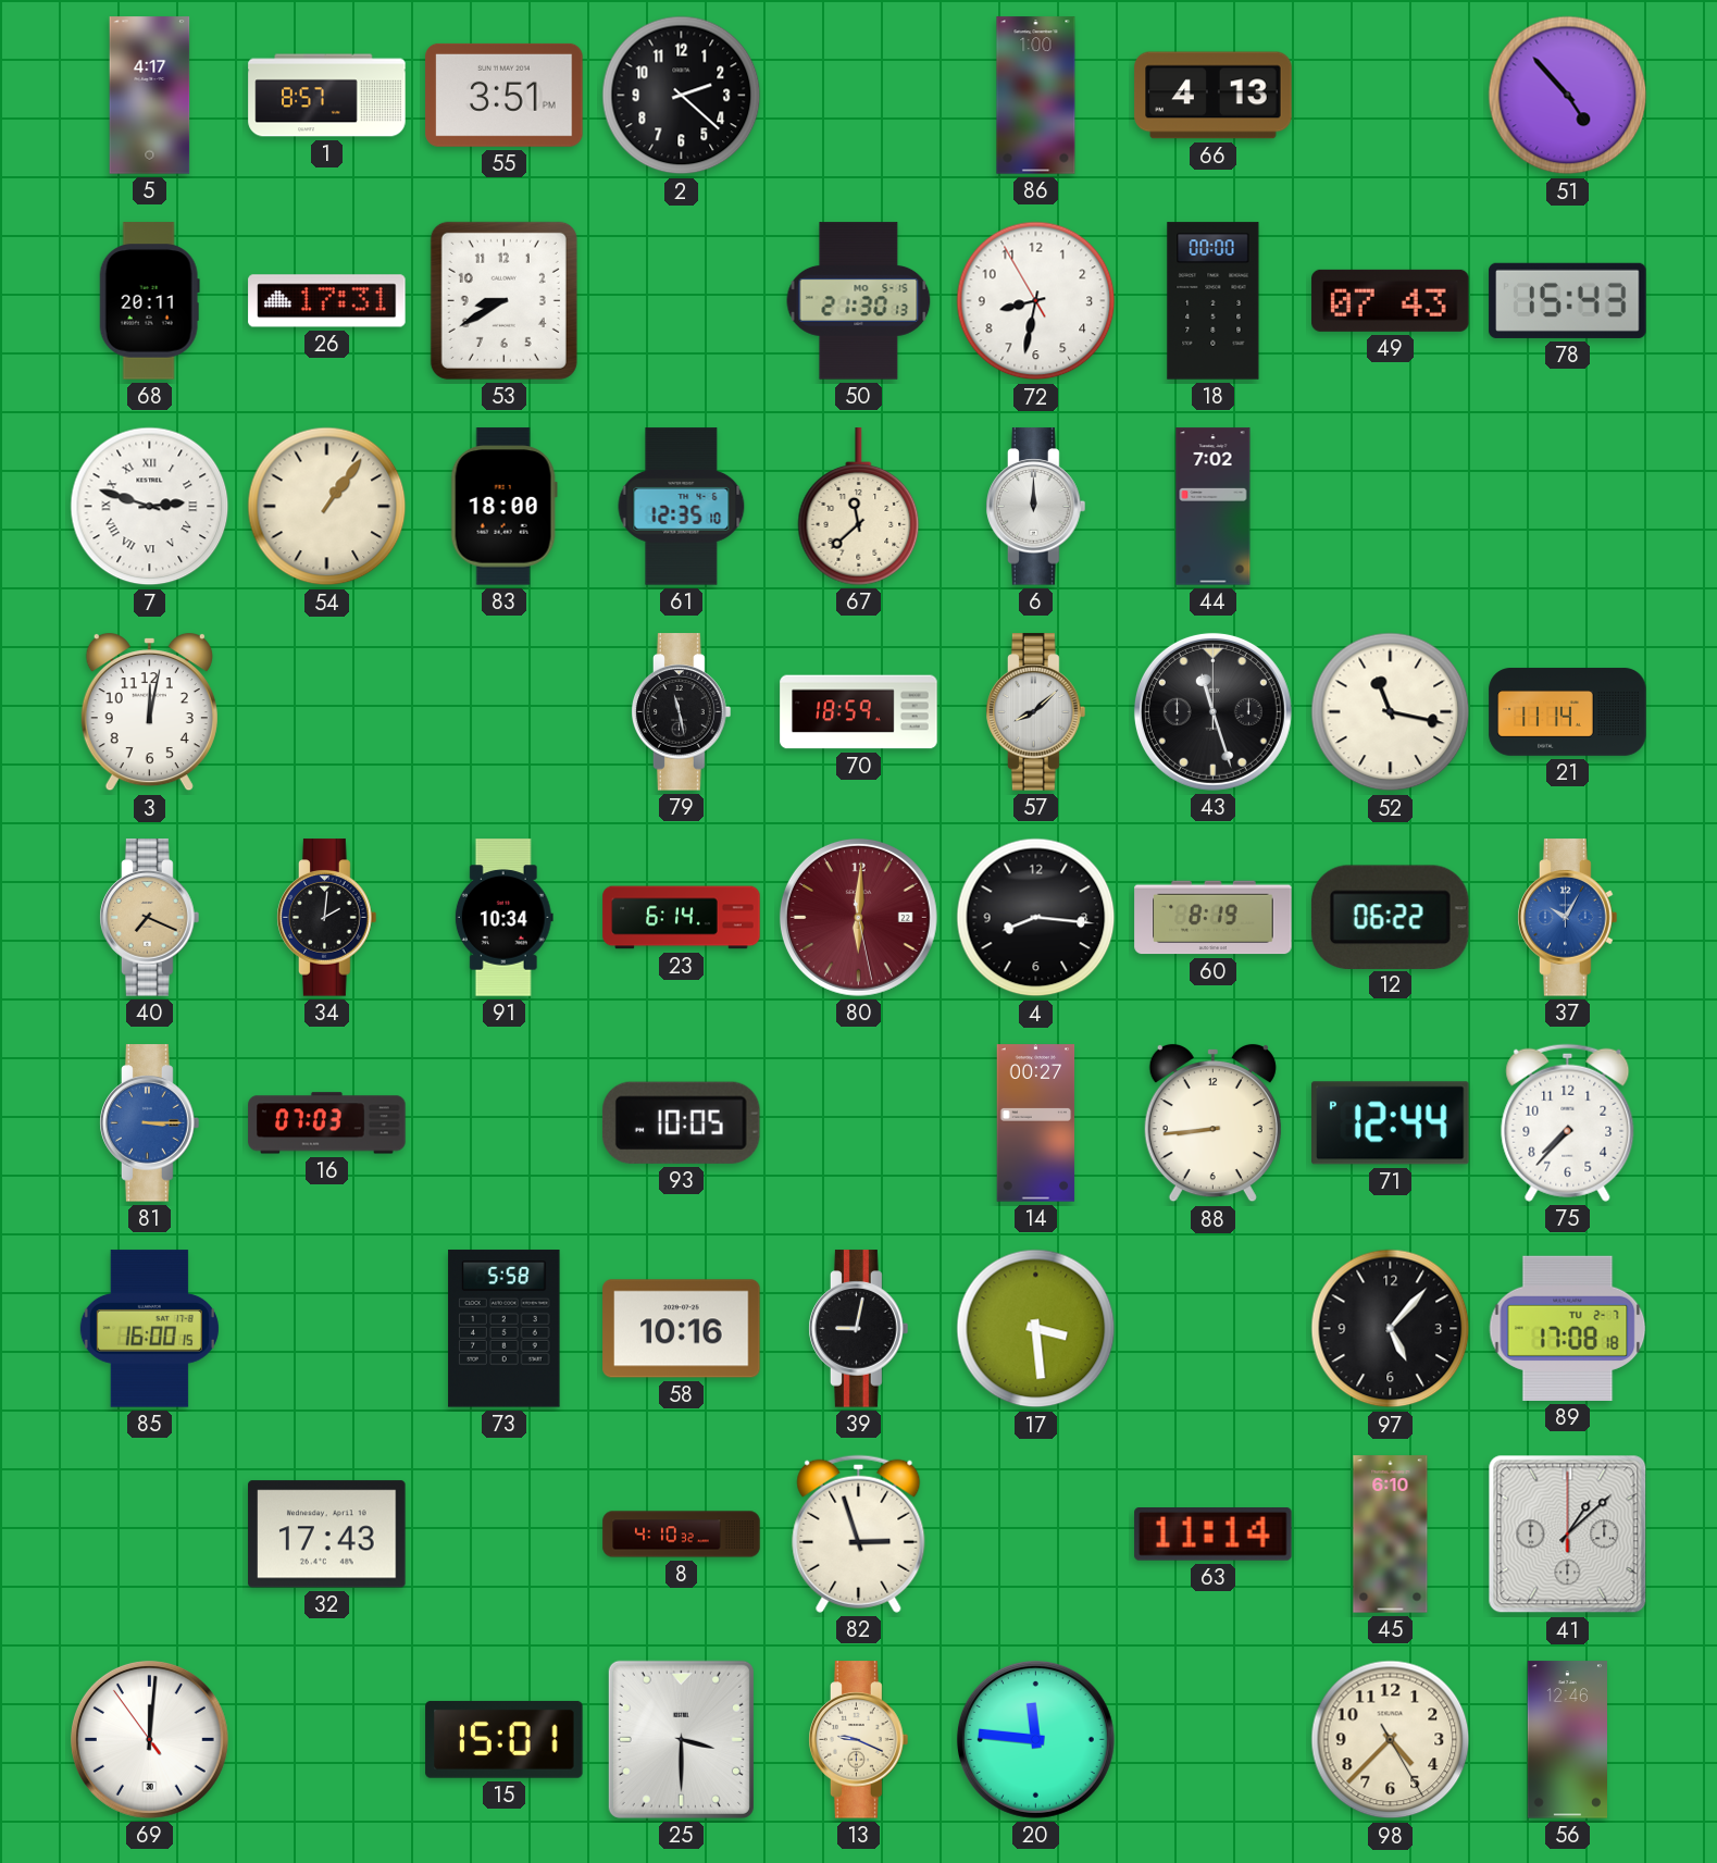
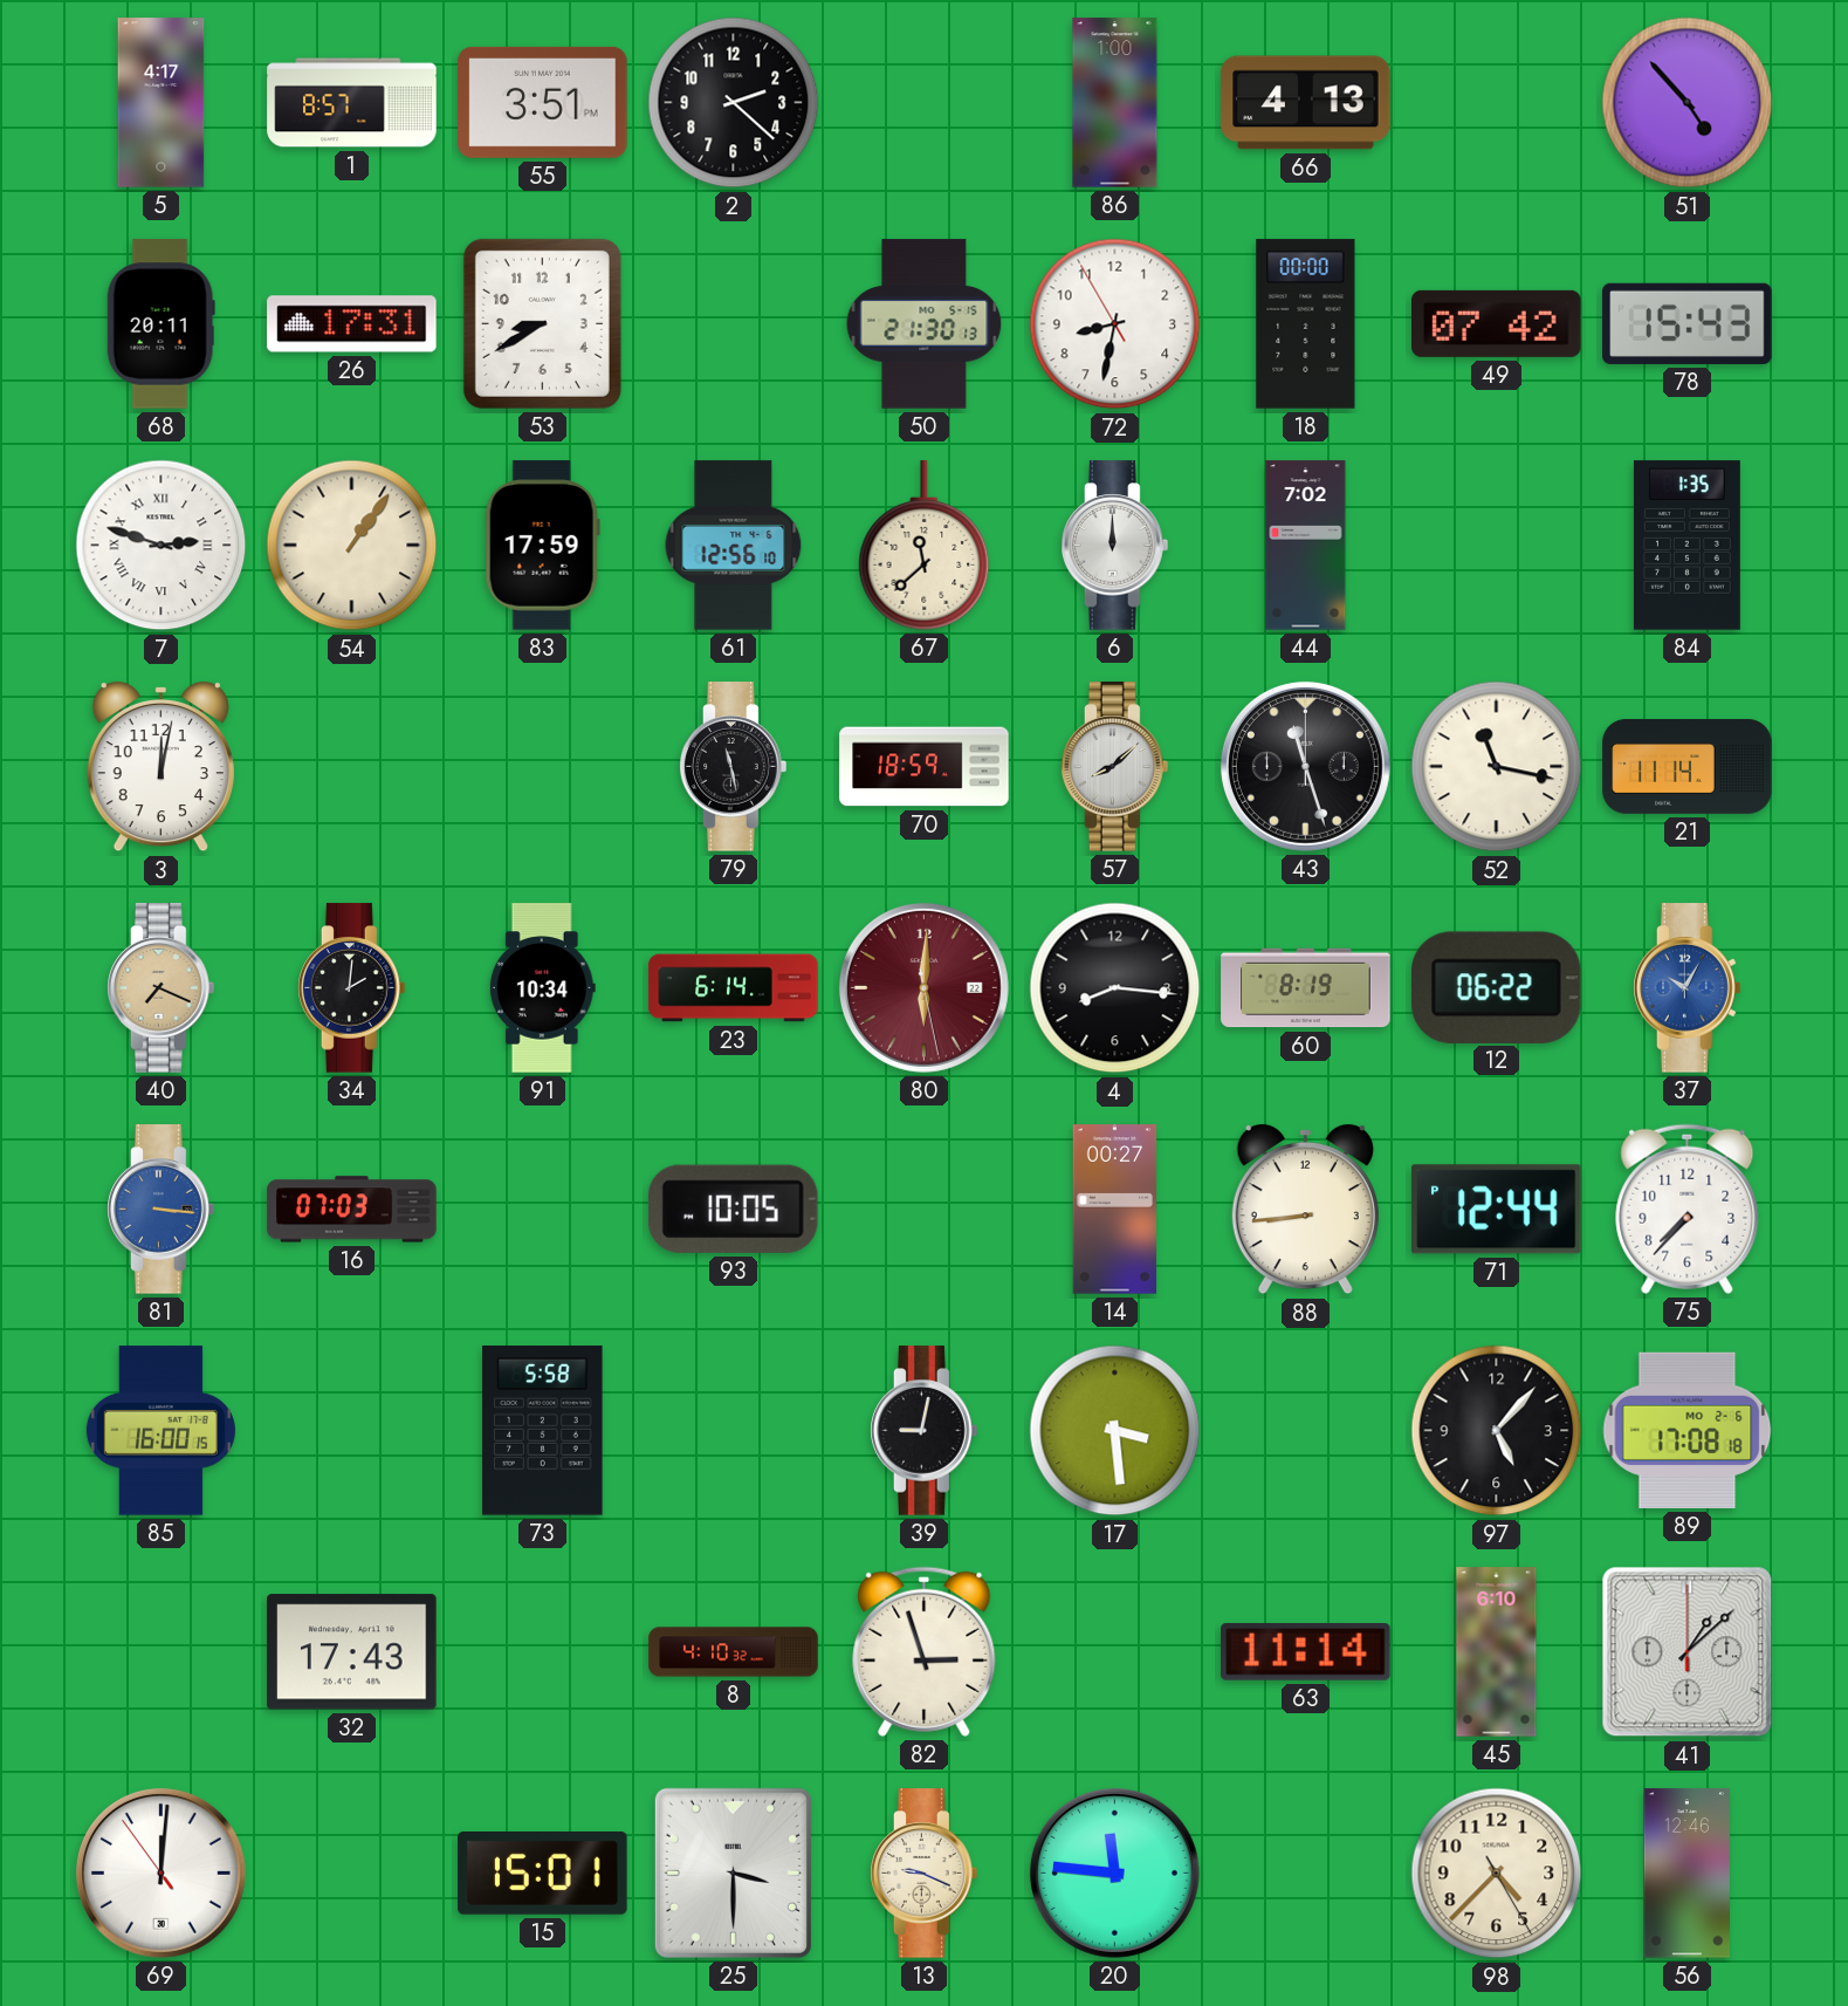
49: 07:43 -> 07:42
83: 18:00 -> 17:59
61: 12:35 -> 12:56
84: none -> 1:35
81: 3:15 -> 3:16
58: 10:16 -> none
89 date: TU 2-7 -> MO 2-6
